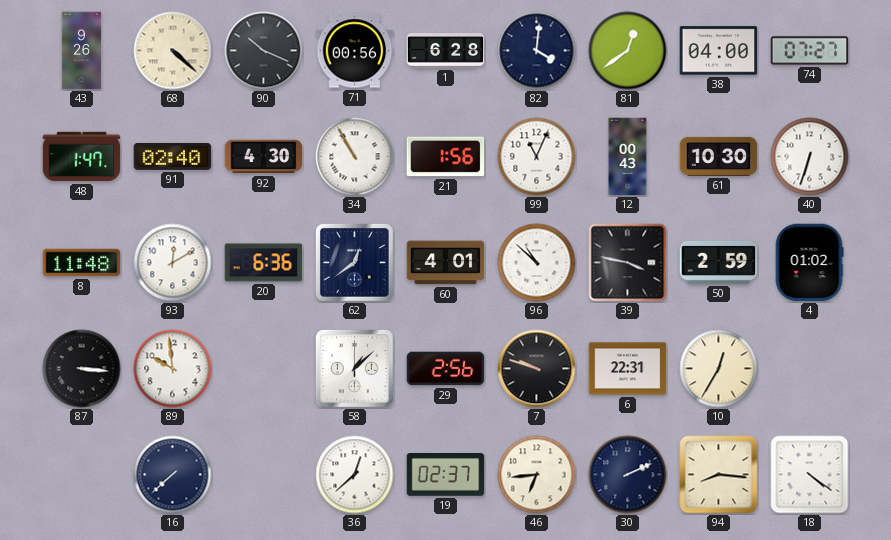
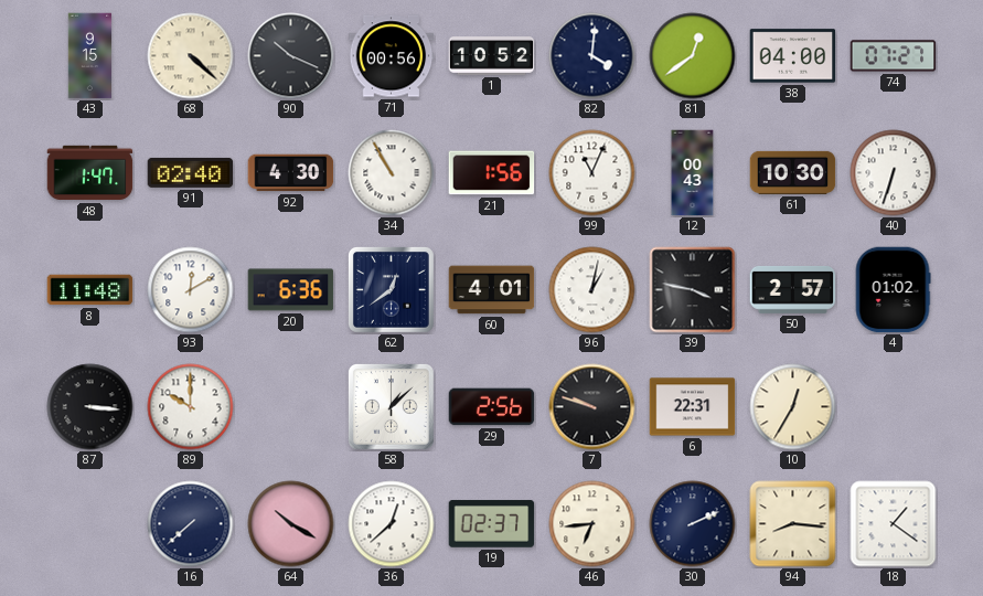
43: 9:26 -> 9:15
1: 6:28 -> 10:52
96: 10:52 -> 1:02
50: 2:59 -> 2:57
89: 9:59 -> 10:00
64: none -> 10:20
18: 4:21 -> 1:21
